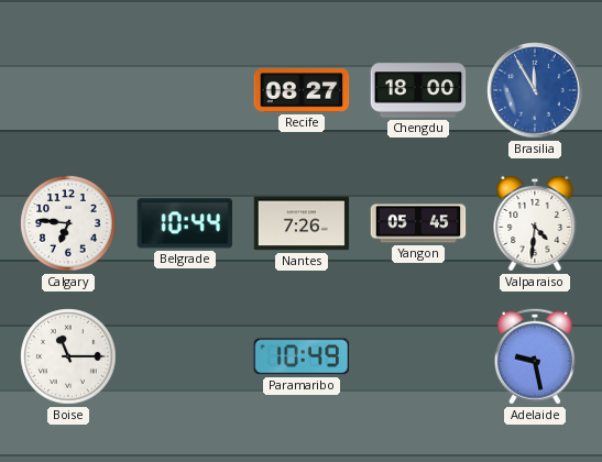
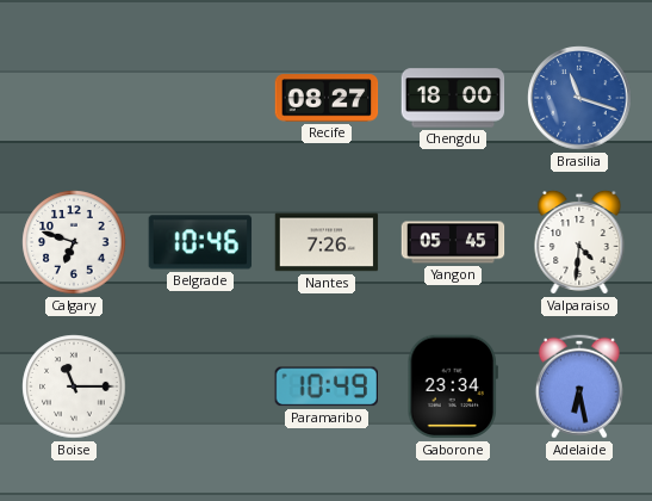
Brasilia: 11:55 -> 11:18
Calgary: 6:46 -> 6:48
Belgrade: 10:44 -> 10:46
Gaborone: none -> 23:34
Adelaide: 9:28 -> 6:28
